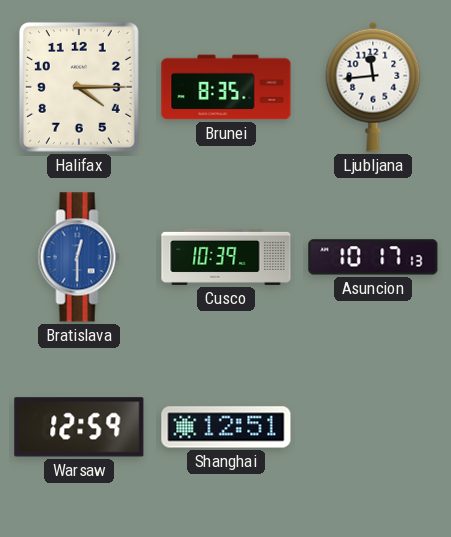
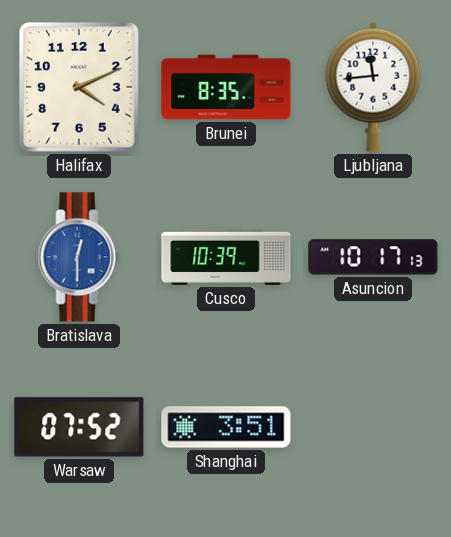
Halifax: 4:15 -> 4:11
Warsaw: 12:59 -> 07:52
Shanghai: 12:51 -> 3:51
